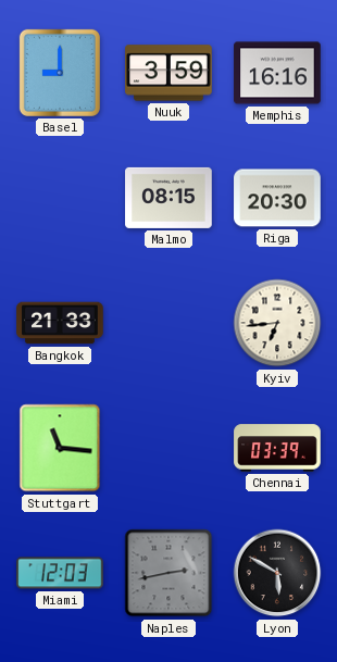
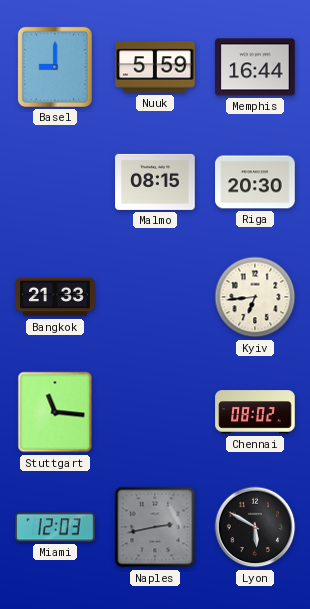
Nuuk: 3:59 -> 5:59
Memphis: 16:16 -> 16:44
Chennai: 03:39 -> 08:02
